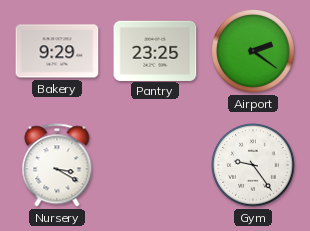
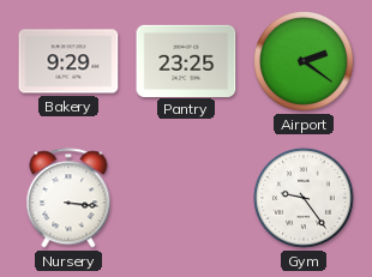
Nursery: 3:20 -> 3:16
